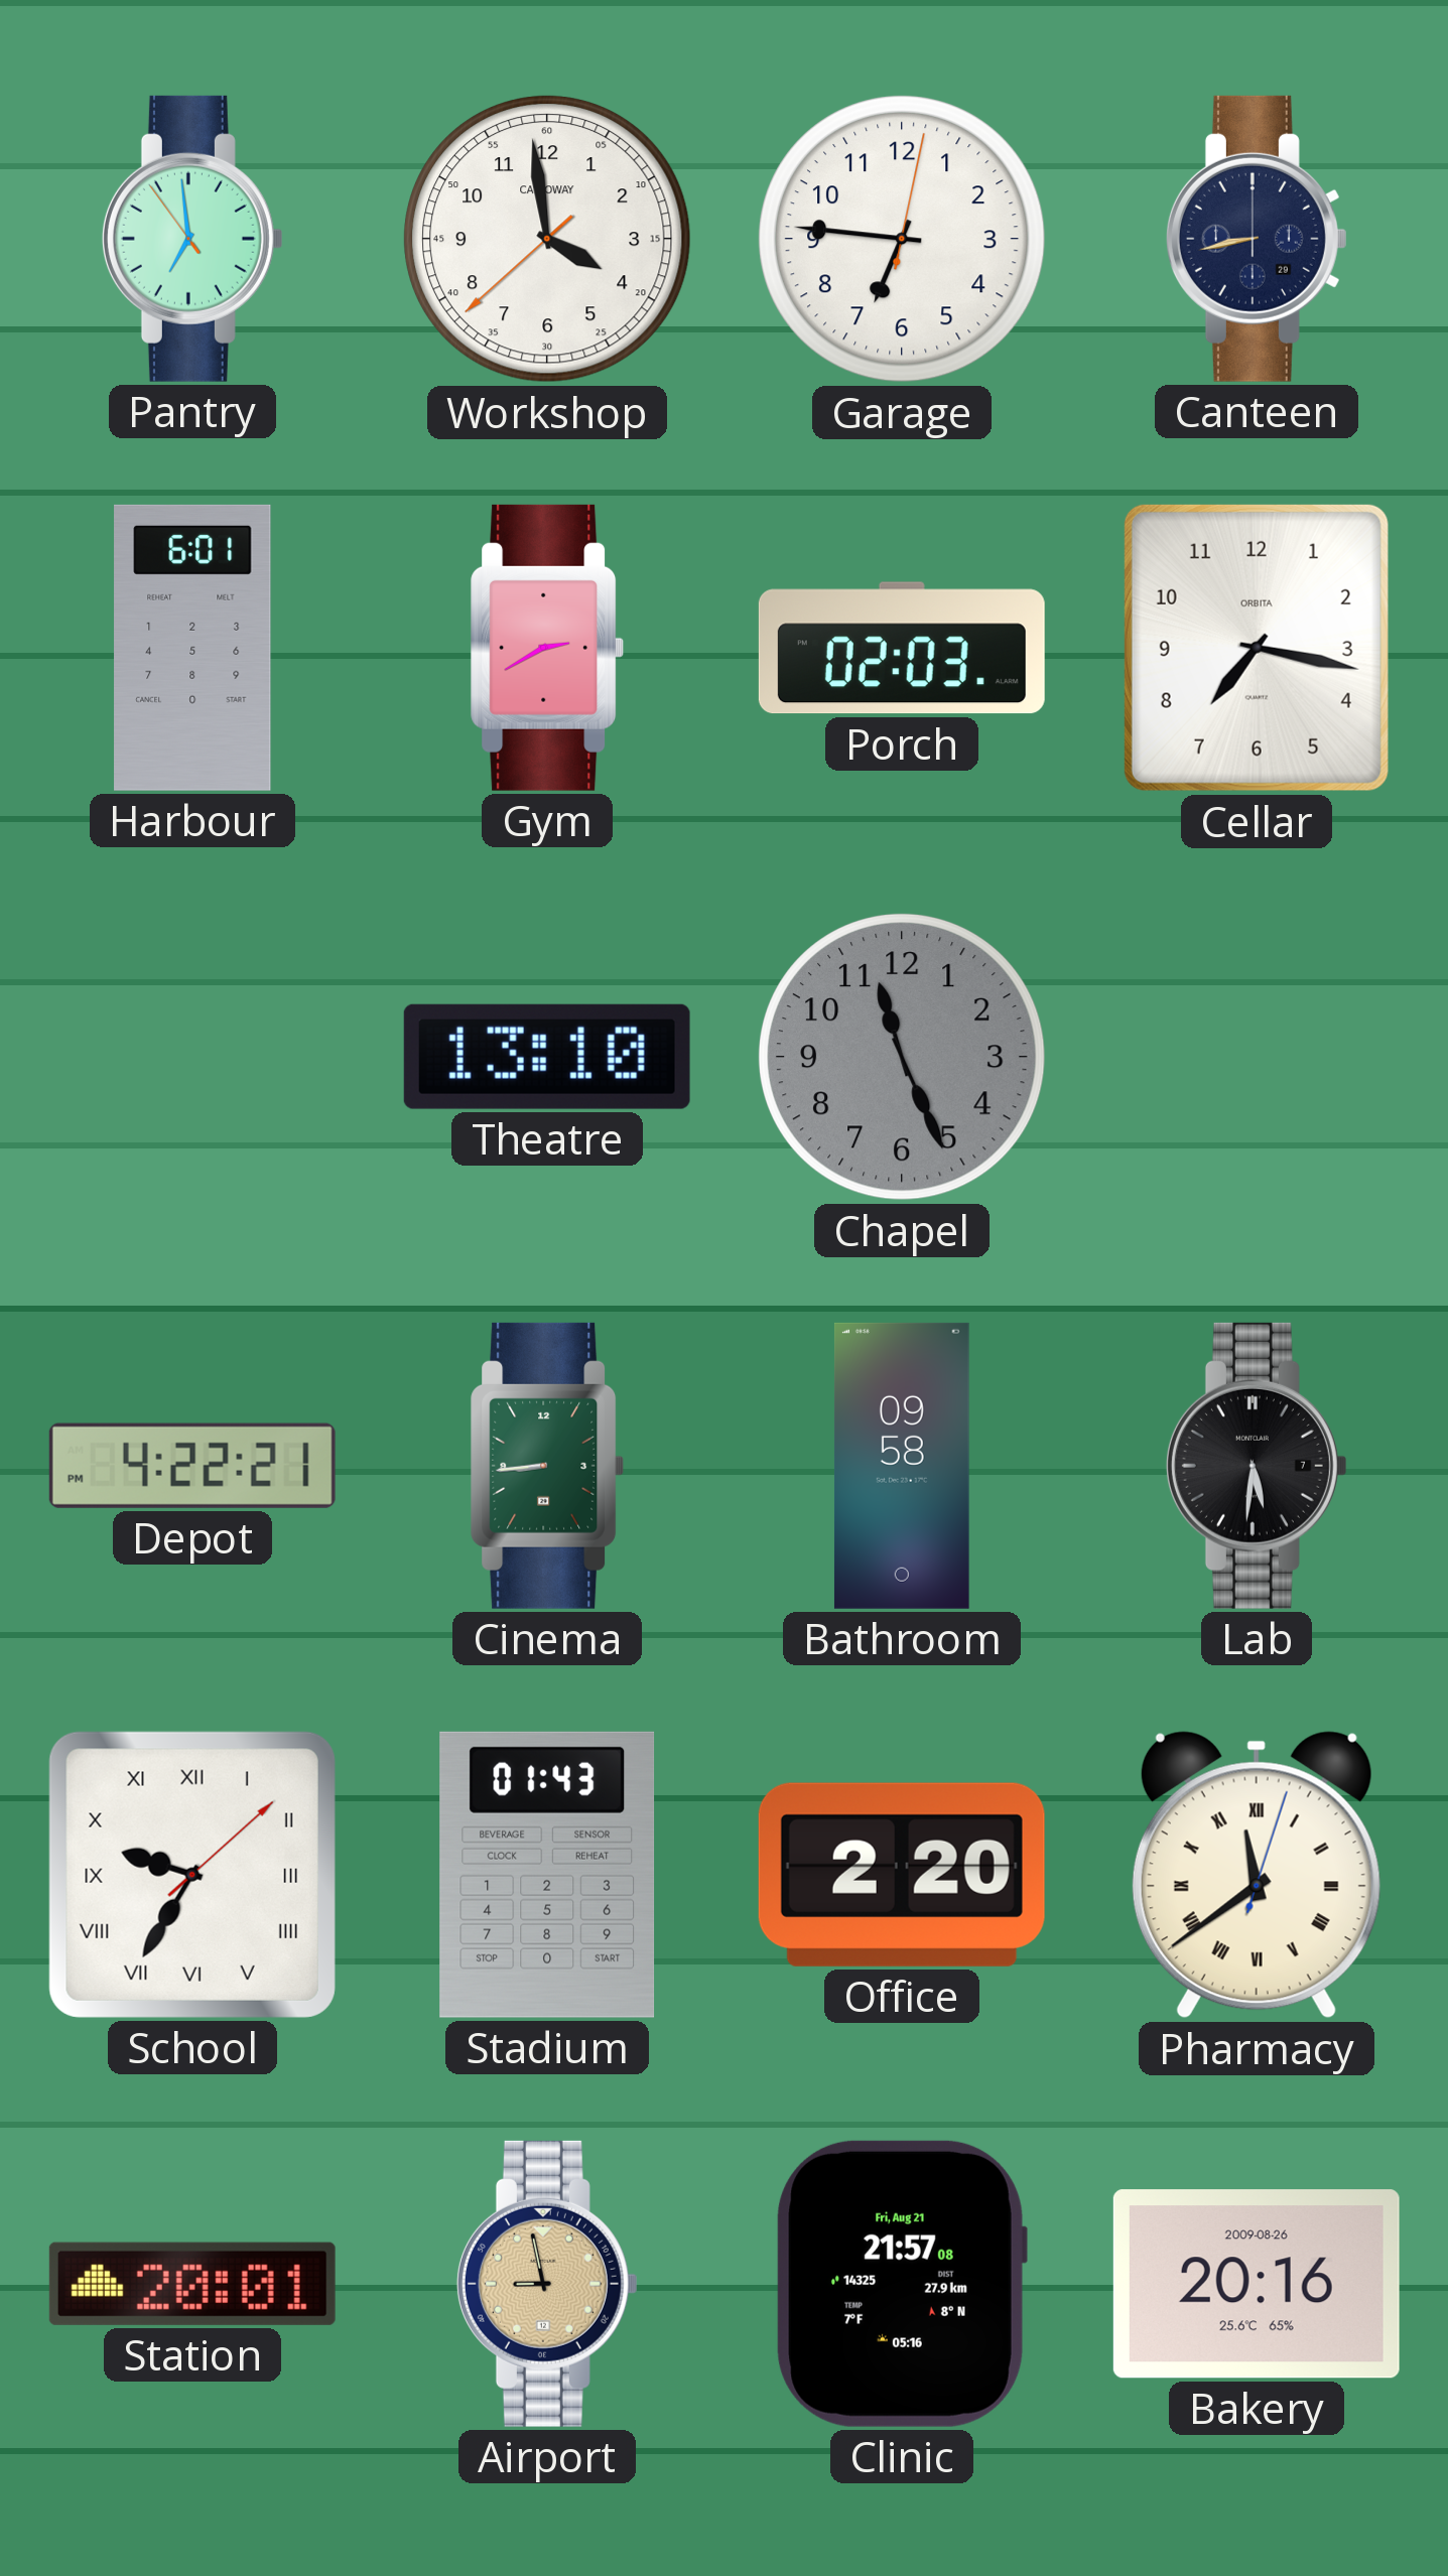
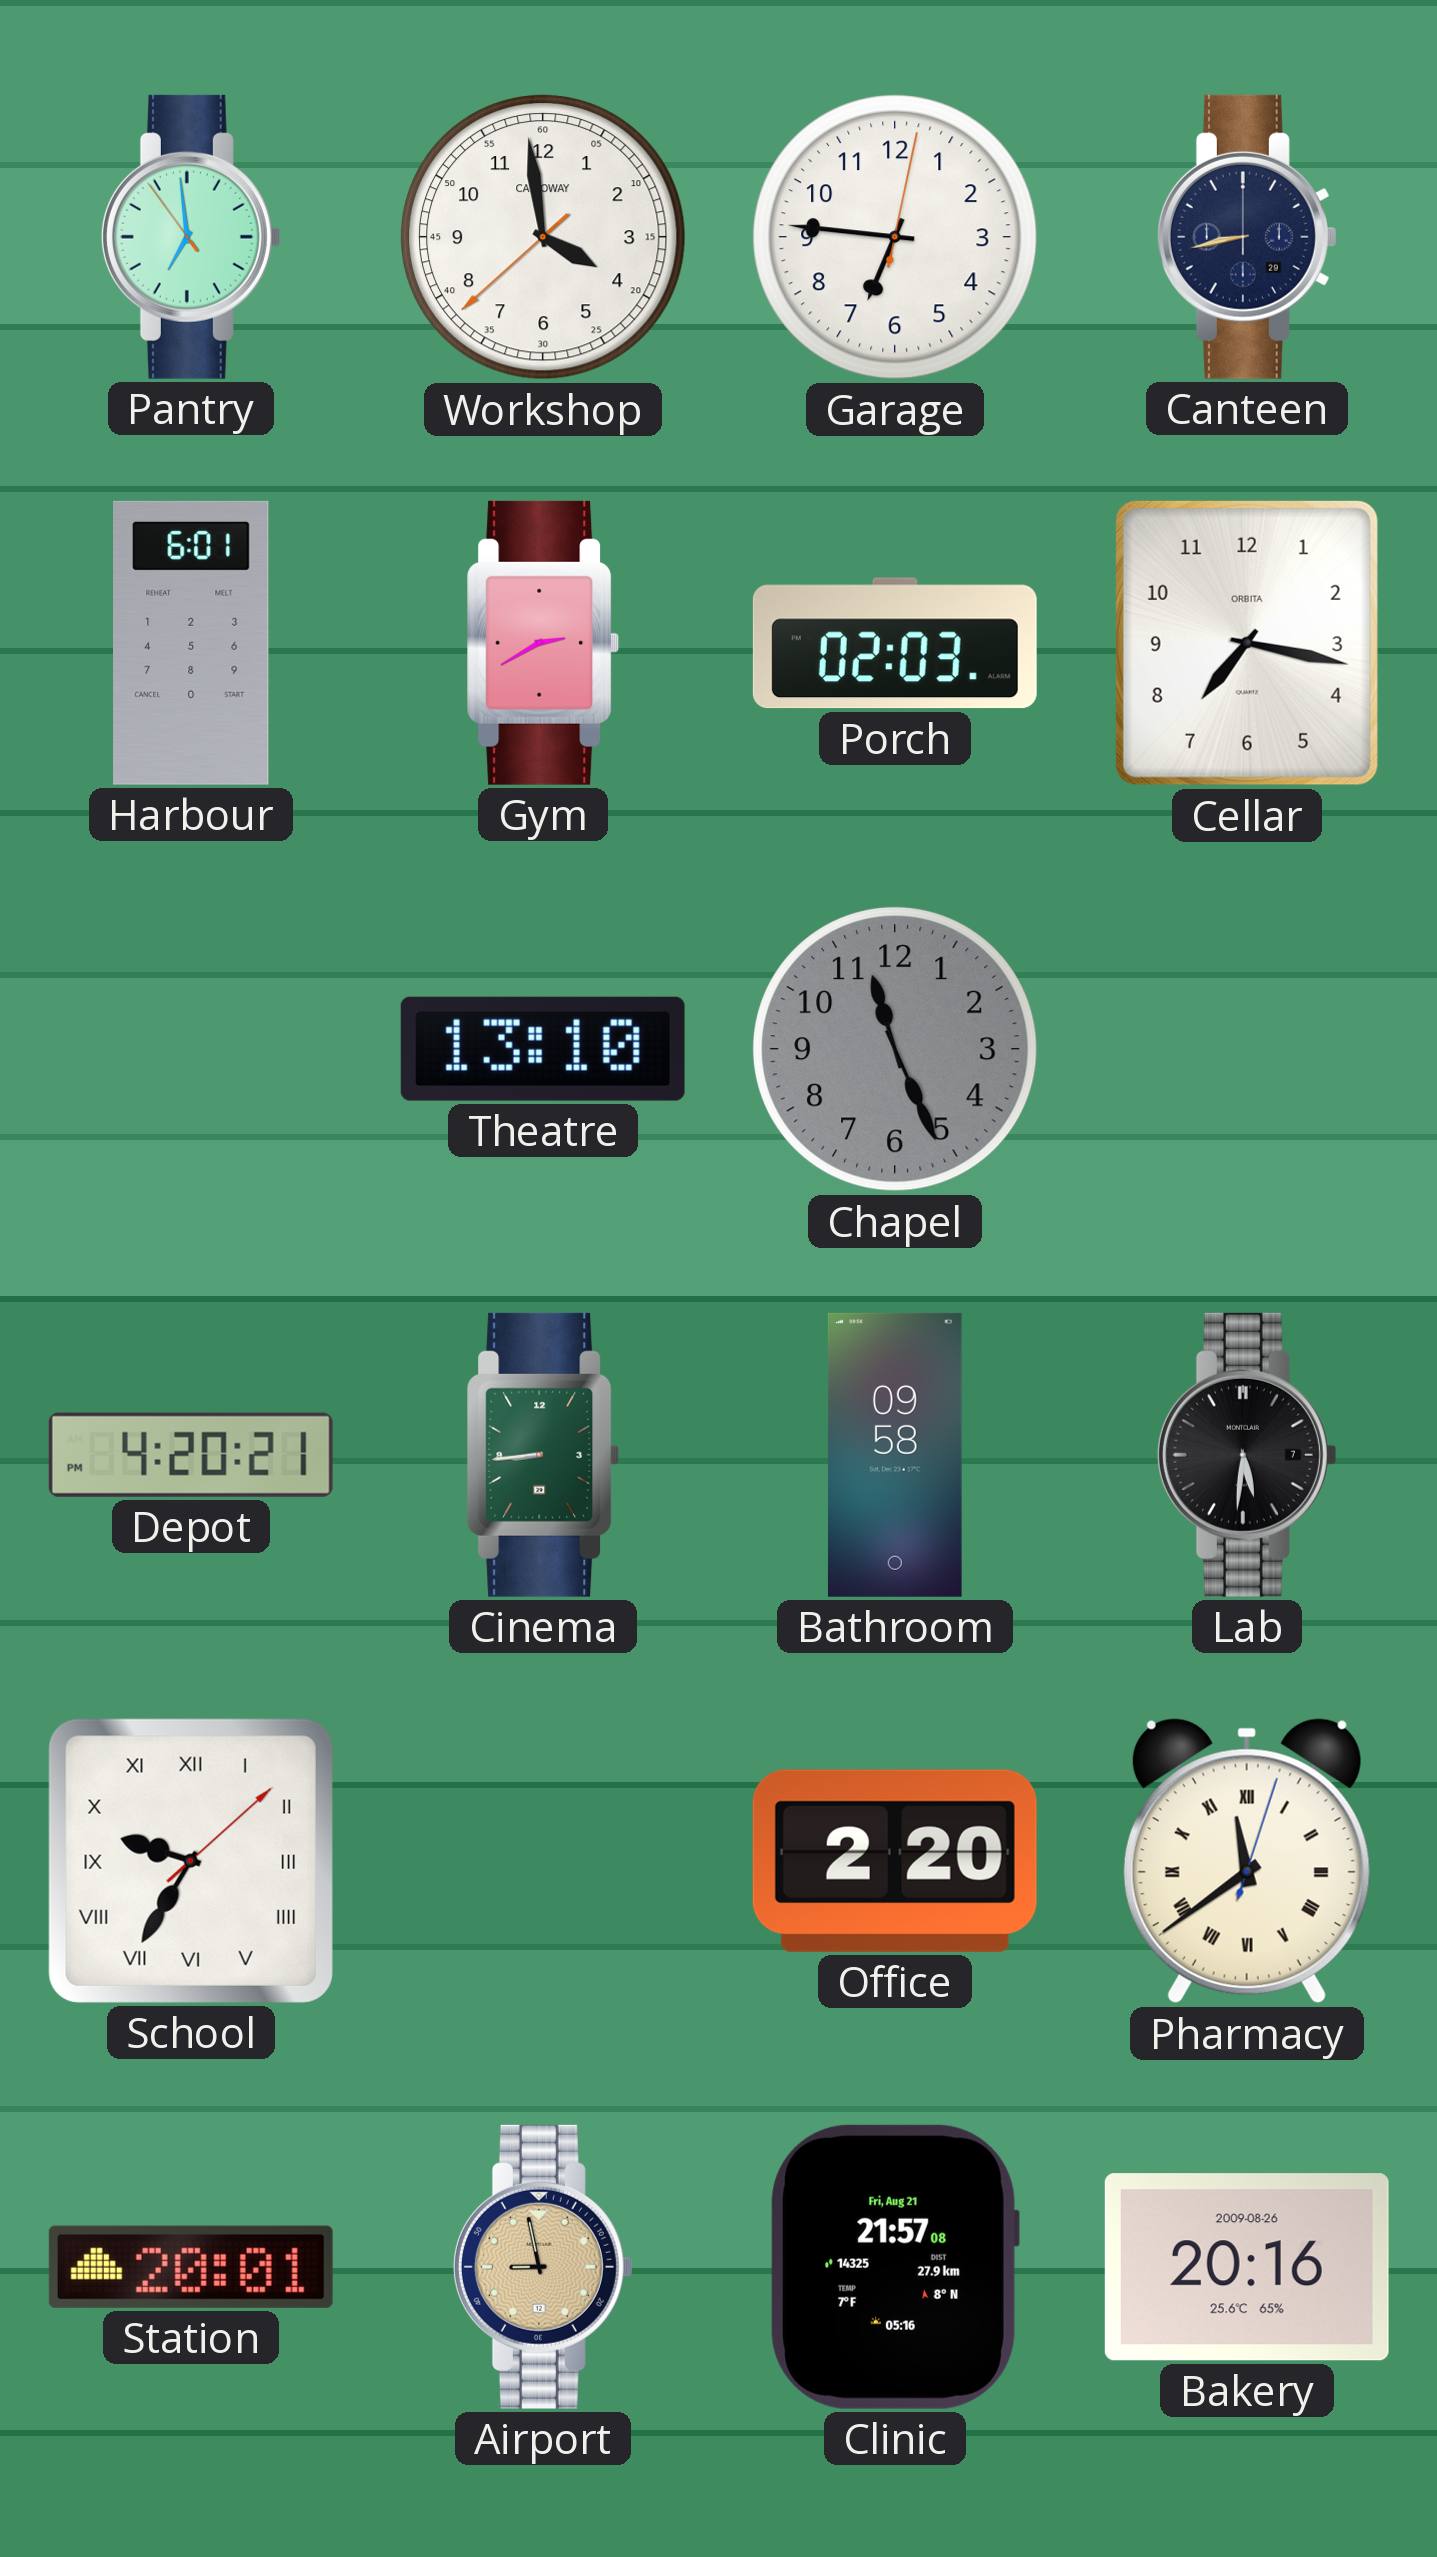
Depot: 4:22 -> 4:20
Stadium: 01:43 -> none
